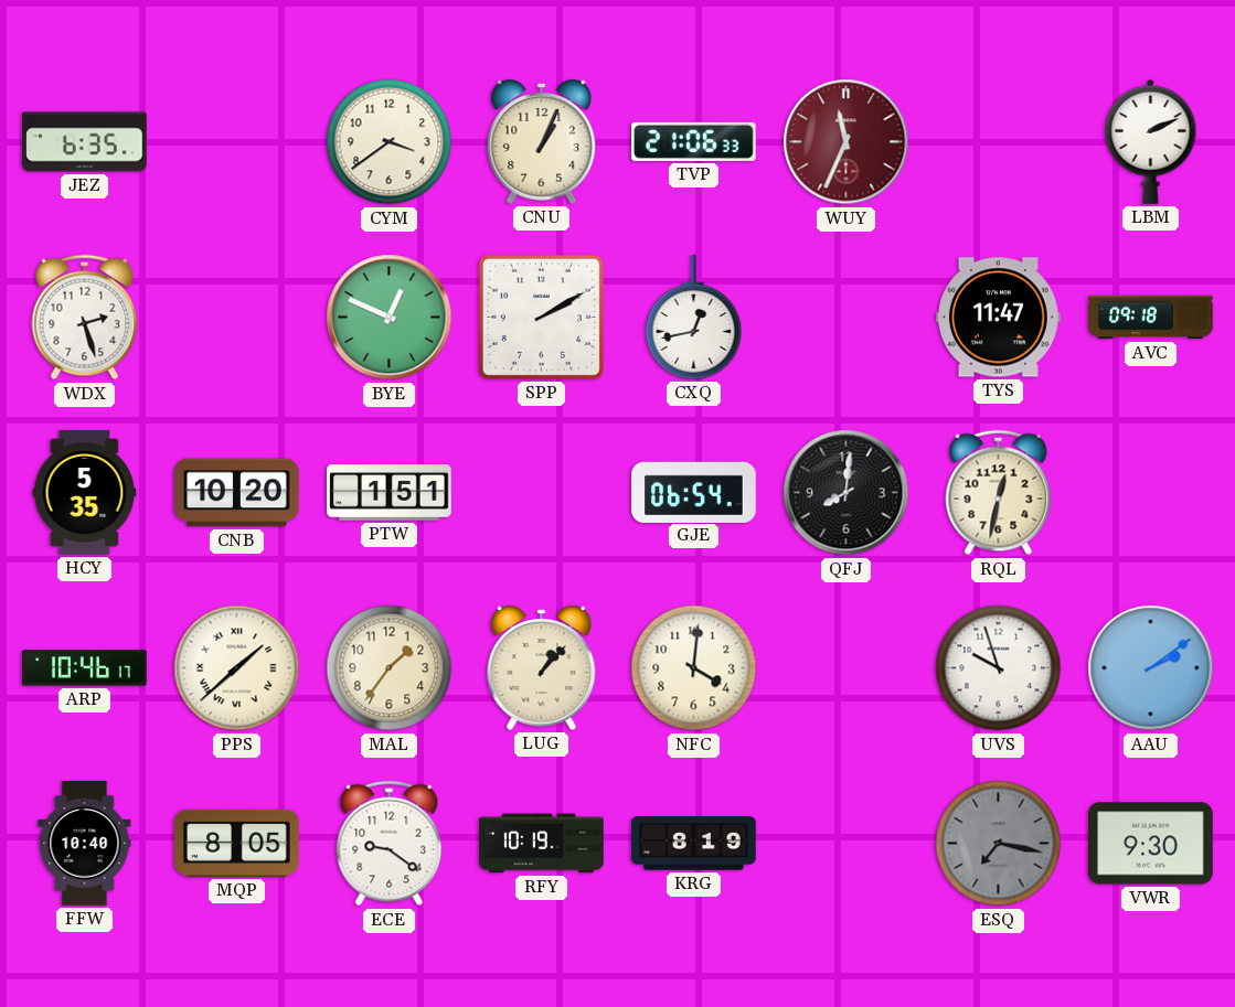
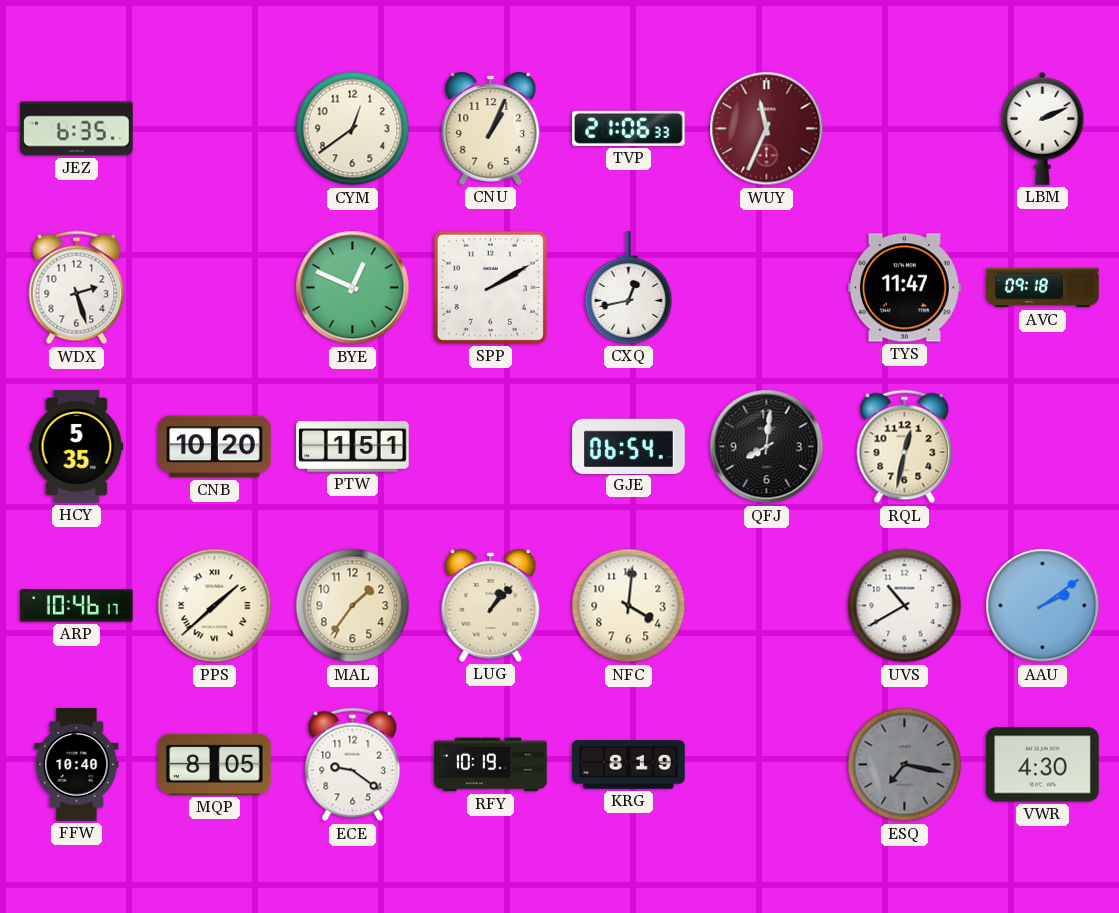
CYM: 3:39 -> 12:39
UVS: 9:57 -> 10:40
VWR: 9:30 -> 4:30
